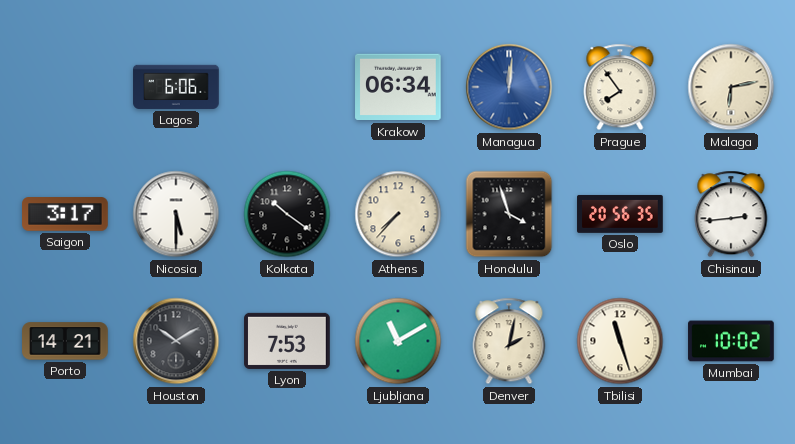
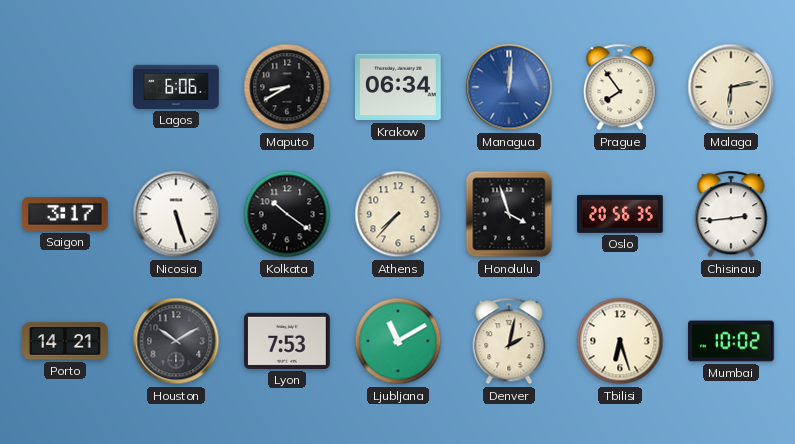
Maputo: none -> 8:40
Nicosia: 5:30 -> 5:27
Tbilisi: 11:27 -> 6:27
